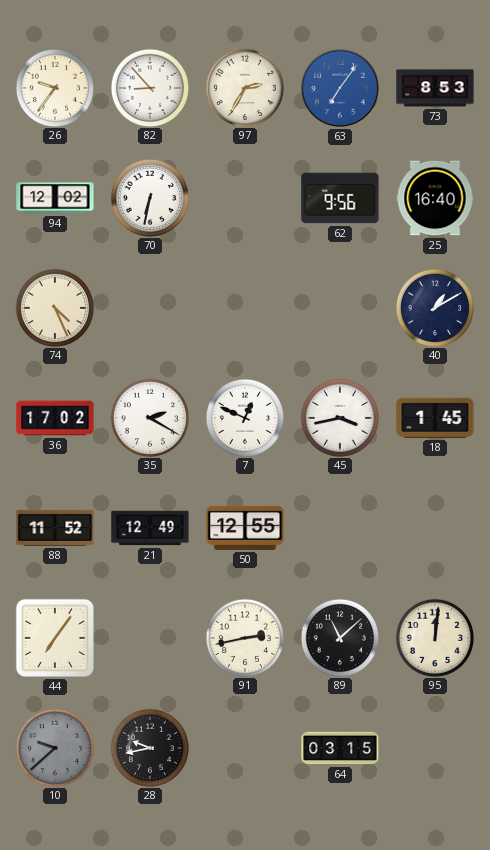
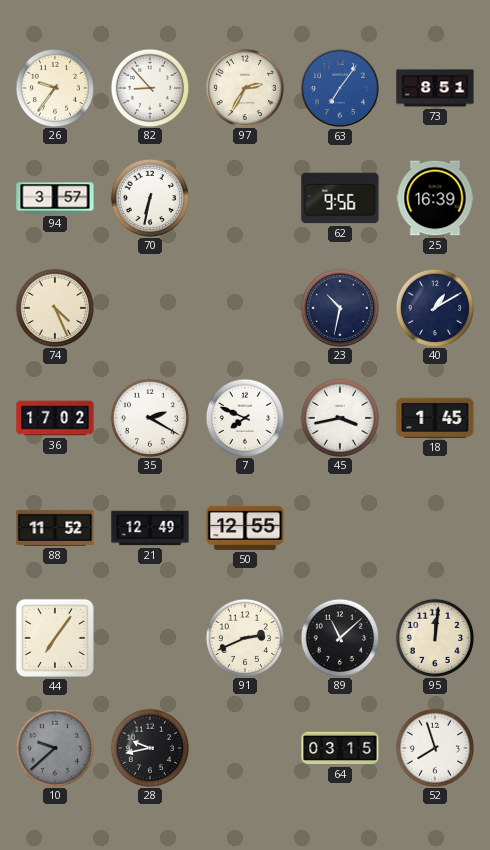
73: 8:53 -> 8:51
94: 12:02 -> 3:57
25: 16:40 -> 16:39
23: none -> 10:32
7: 12:49 -> 7:49
91: 2:43 -> 2:41
52: none -> 7:57
